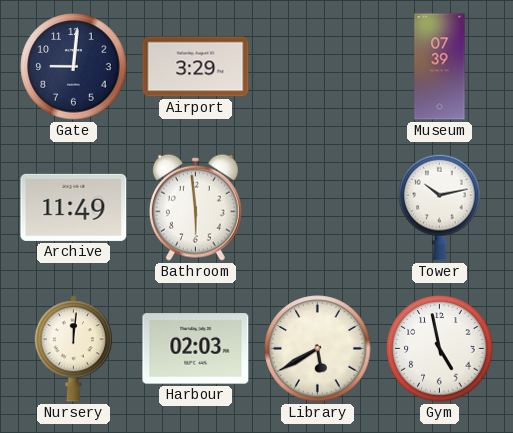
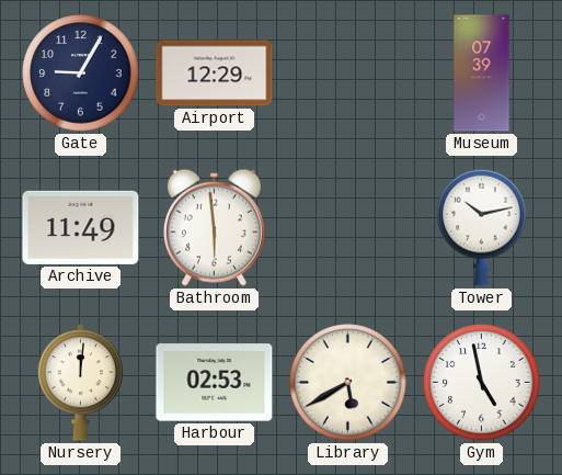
Gate: 9:01 -> 9:05
Airport: 3:29 -> 12:29
Harbour: 02:03 -> 02:53
